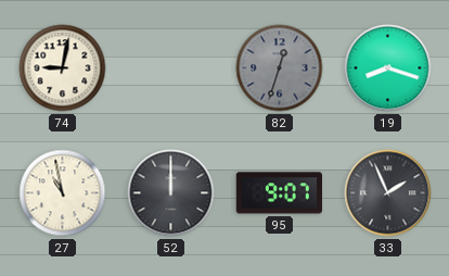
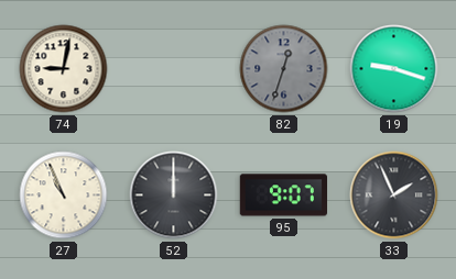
19: 8:18 -> 9:18
27: 10:58 -> 10:56
